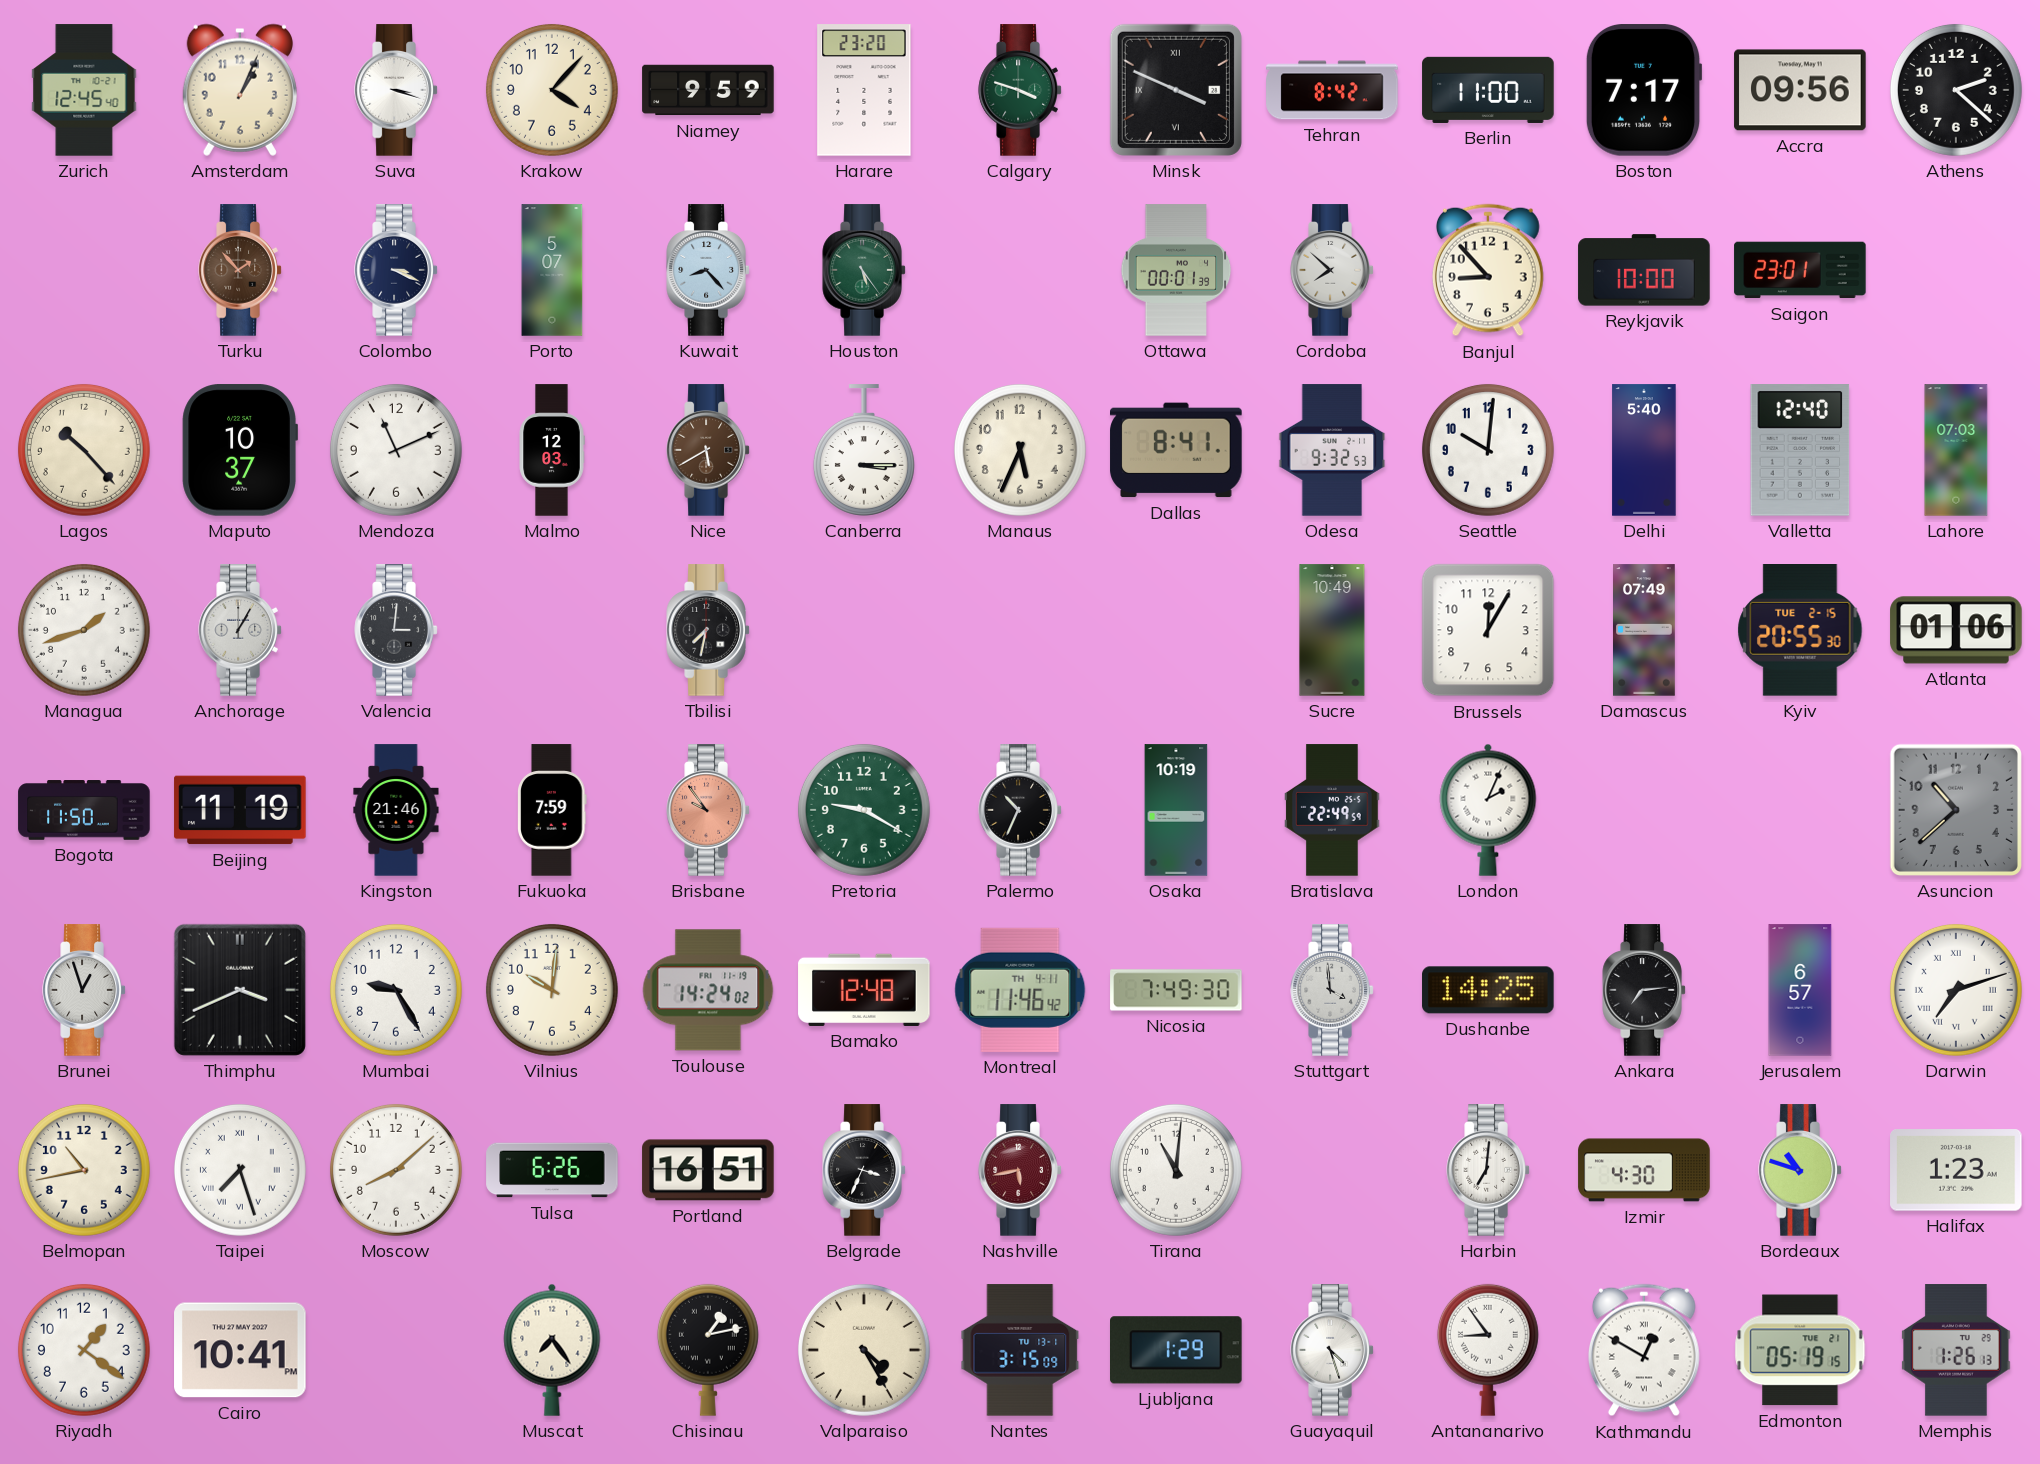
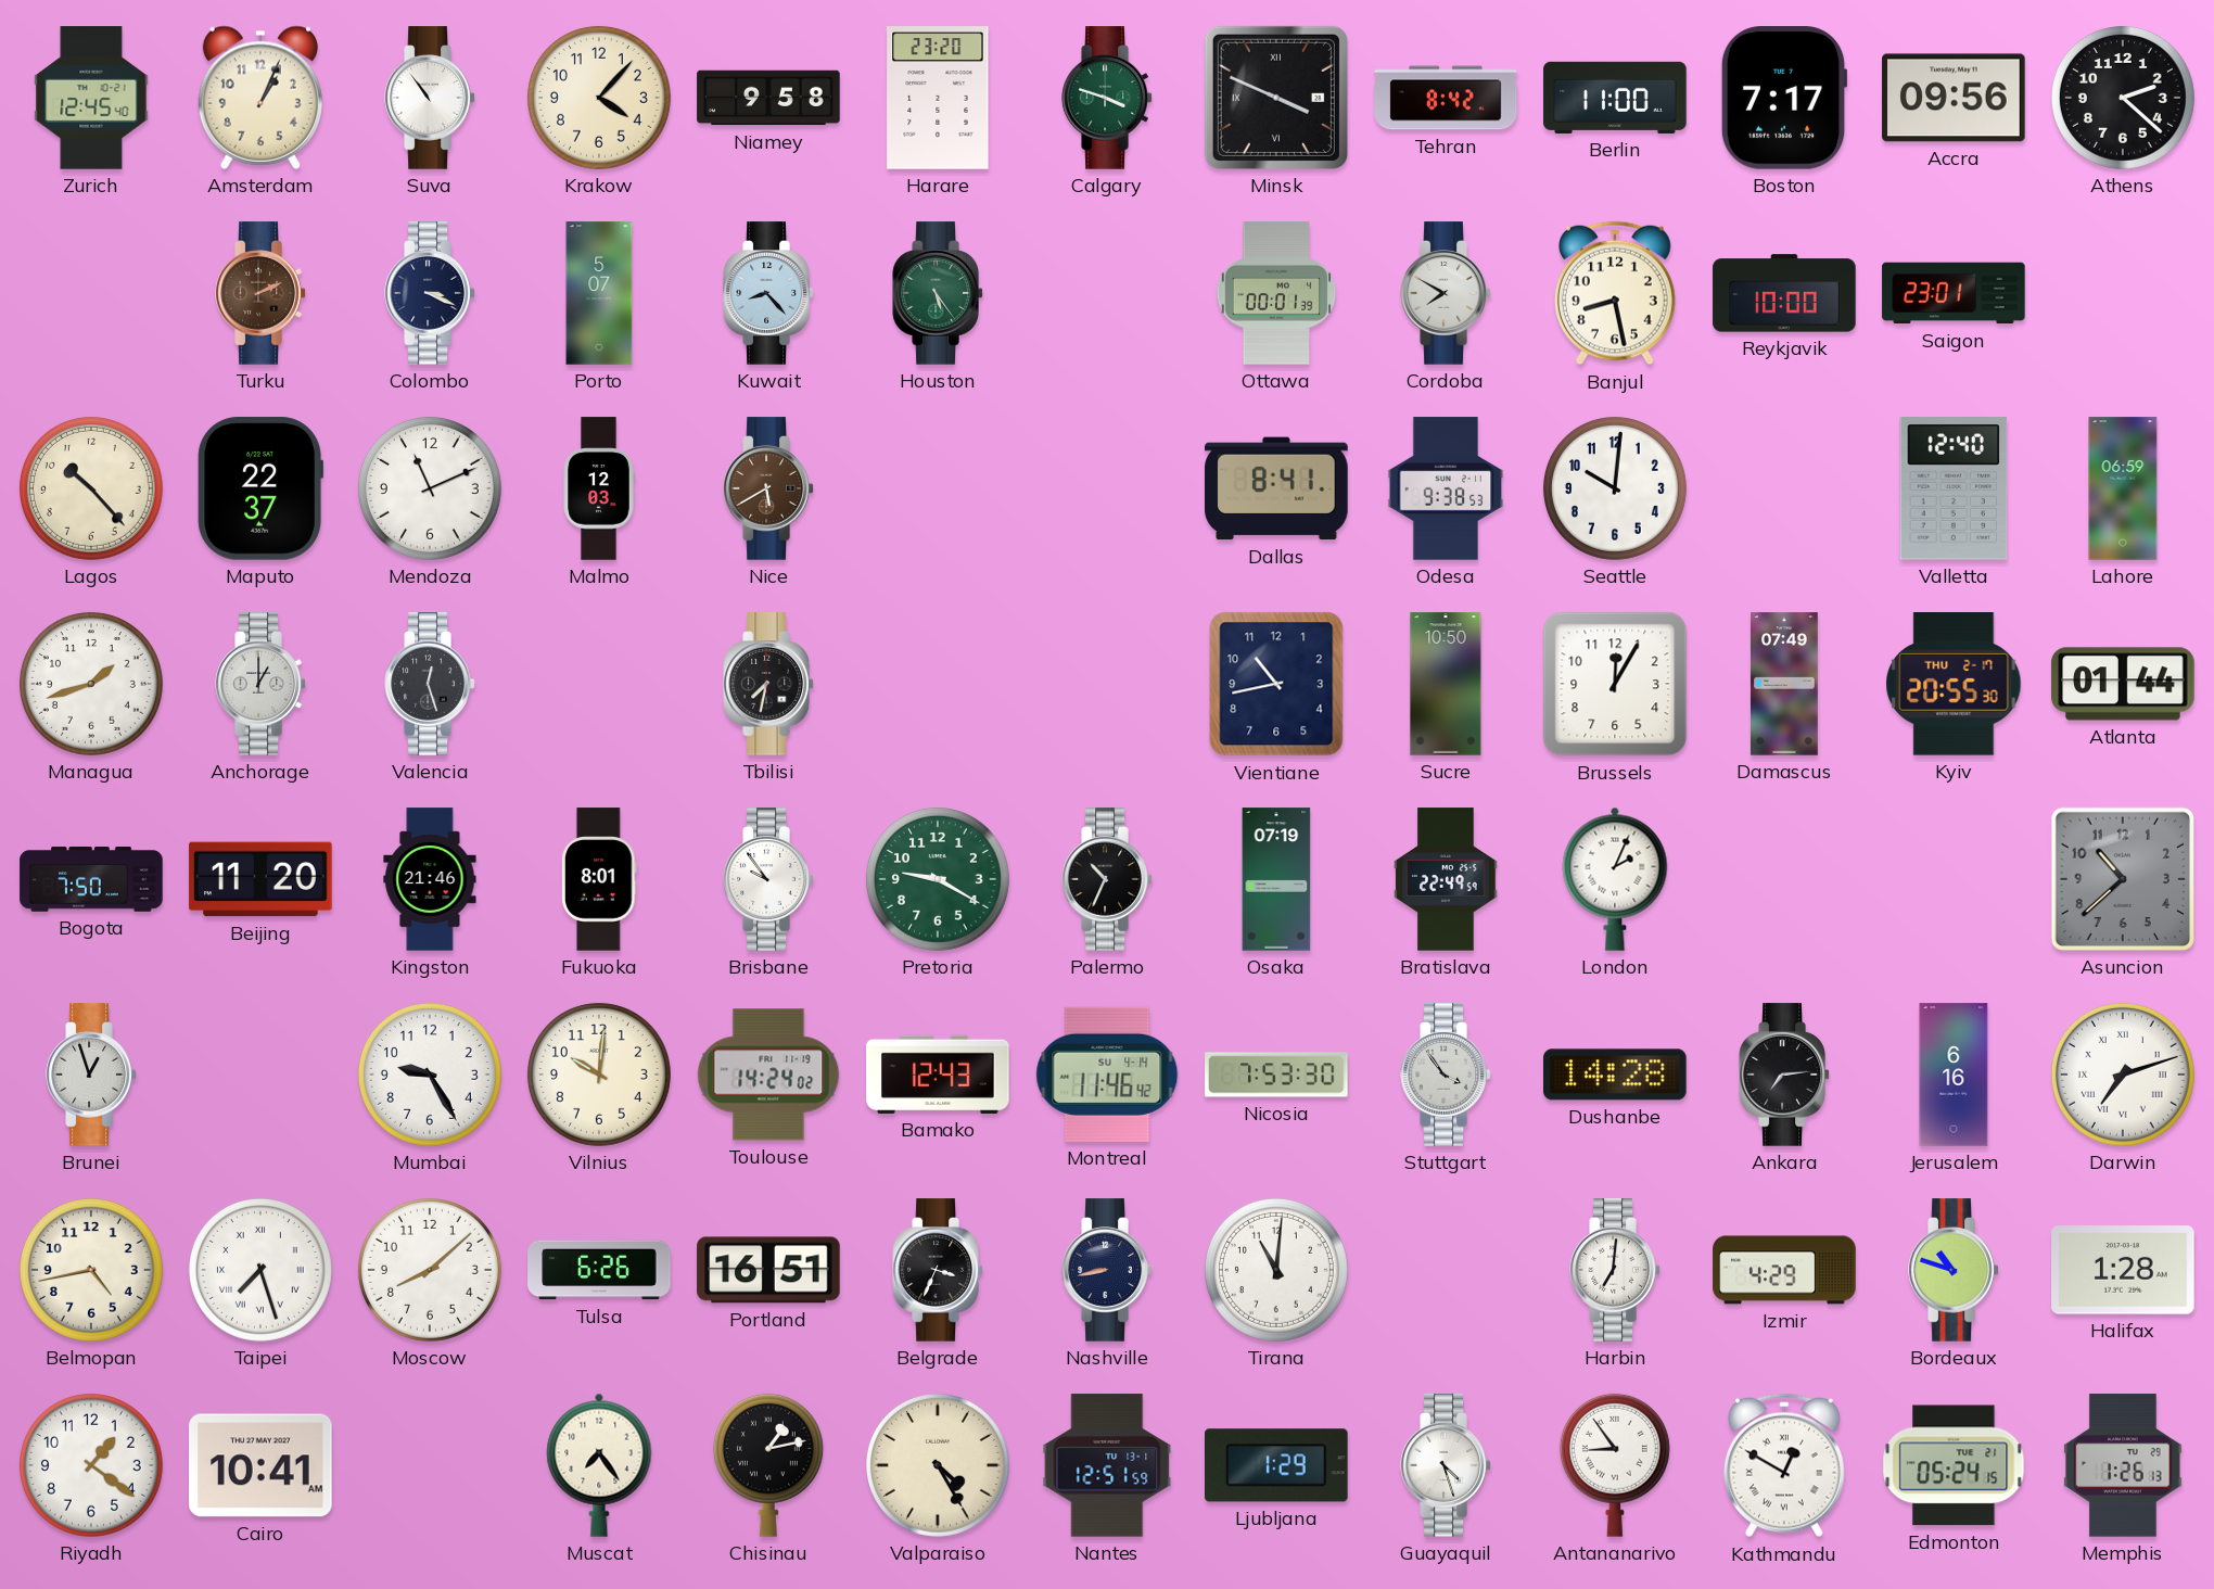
Suva: 3:18 -> 10:54
Niamey: 9:59 -> 9:58
Turku: 1:53 -> 2:11
Cordoba: 7:52 -> 7:50
Banjul: 8:53 -> 8:28
Maputo: 10:37 -> 22:37
Canberra: 3:15 -> none
Manaus: 5:34 -> none
Odesa: 9:32 -> 9:38
Delhi: 5:40 -> none
Lahore: 07:03 -> 06:59
Anchorage: 1:05 -> 1:00
Valencia: 3:01 -> 12:27
Vientiane: none -> 10:43
Sucre: 10:49 -> 10:50
Kyiv date: TUE 2-15 -> THU 2-17
Atlanta: 01:06 -> 01:44
Bogota: 11:50 -> 7:50
Beijing: 11:19 -> 11:20
Fukuoka: 7:59 -> 8:01
Brisbane dial: salmon -> white
Osaka: 10:19 -> 07:19
Thimphu: 3:41 -> none
Bamako: 12:48 -> 12:43
Montreal date: TH 4-11 -> SU 4-14
Nicosia: 7:49 -> 7:53
Stuttgart: 3:59 -> 3:54
Dushanbe: 14:25 -> 14:28
Jerusalem: 6:57 -> 6:16
Belmopan: 10:43 -> 4:43
Nashville: 5:43 -> 8:43
Nashville dial: burgundy -> navy
Izmir: 4:30 -> 4:29
Halifax: 1:23 -> 1:28
Cairo: 10:41 PM -> 10:41 AM
Nantes: 3:15 -> 12:51
Edmonton: 05:19 -> 05:24
